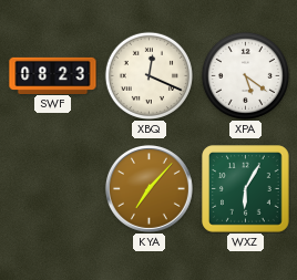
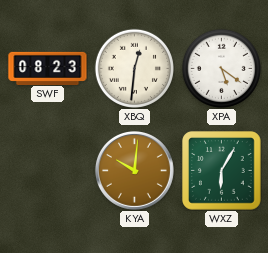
XBQ: 12:19 -> 12:31
KYA: 7:07 -> 10:01
